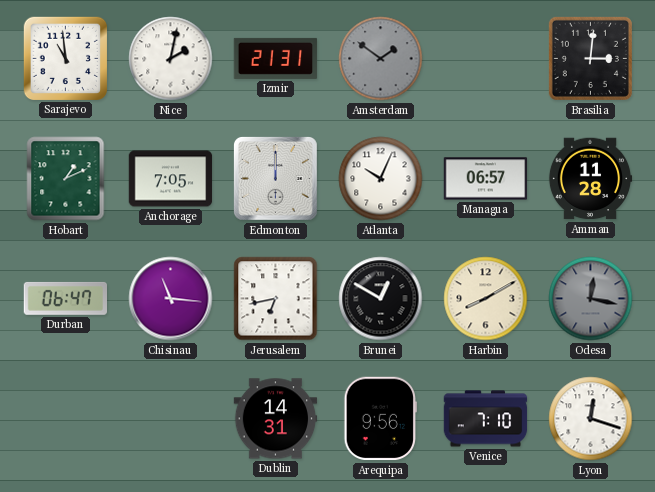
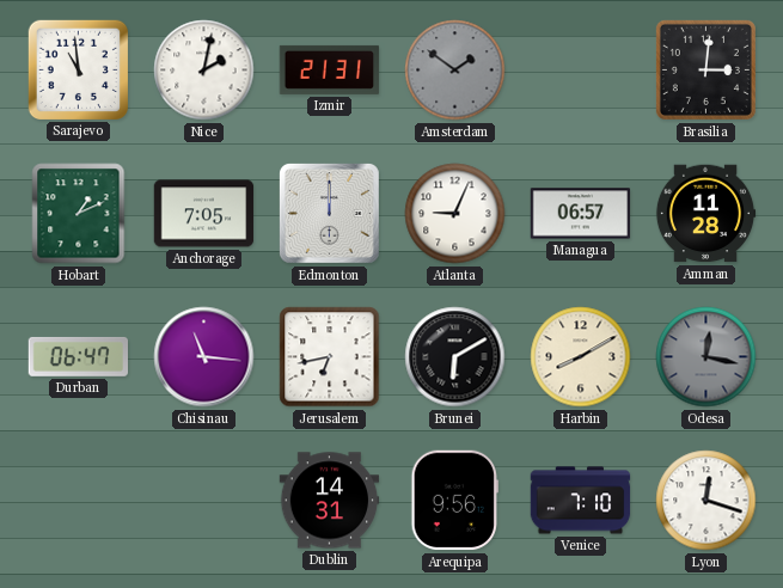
Atlanta: 10:04 -> 9:04
Brunei: 12:50 -> 6:10
